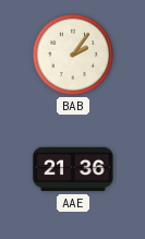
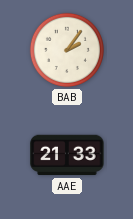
AAE: 21:36 -> 21:33
